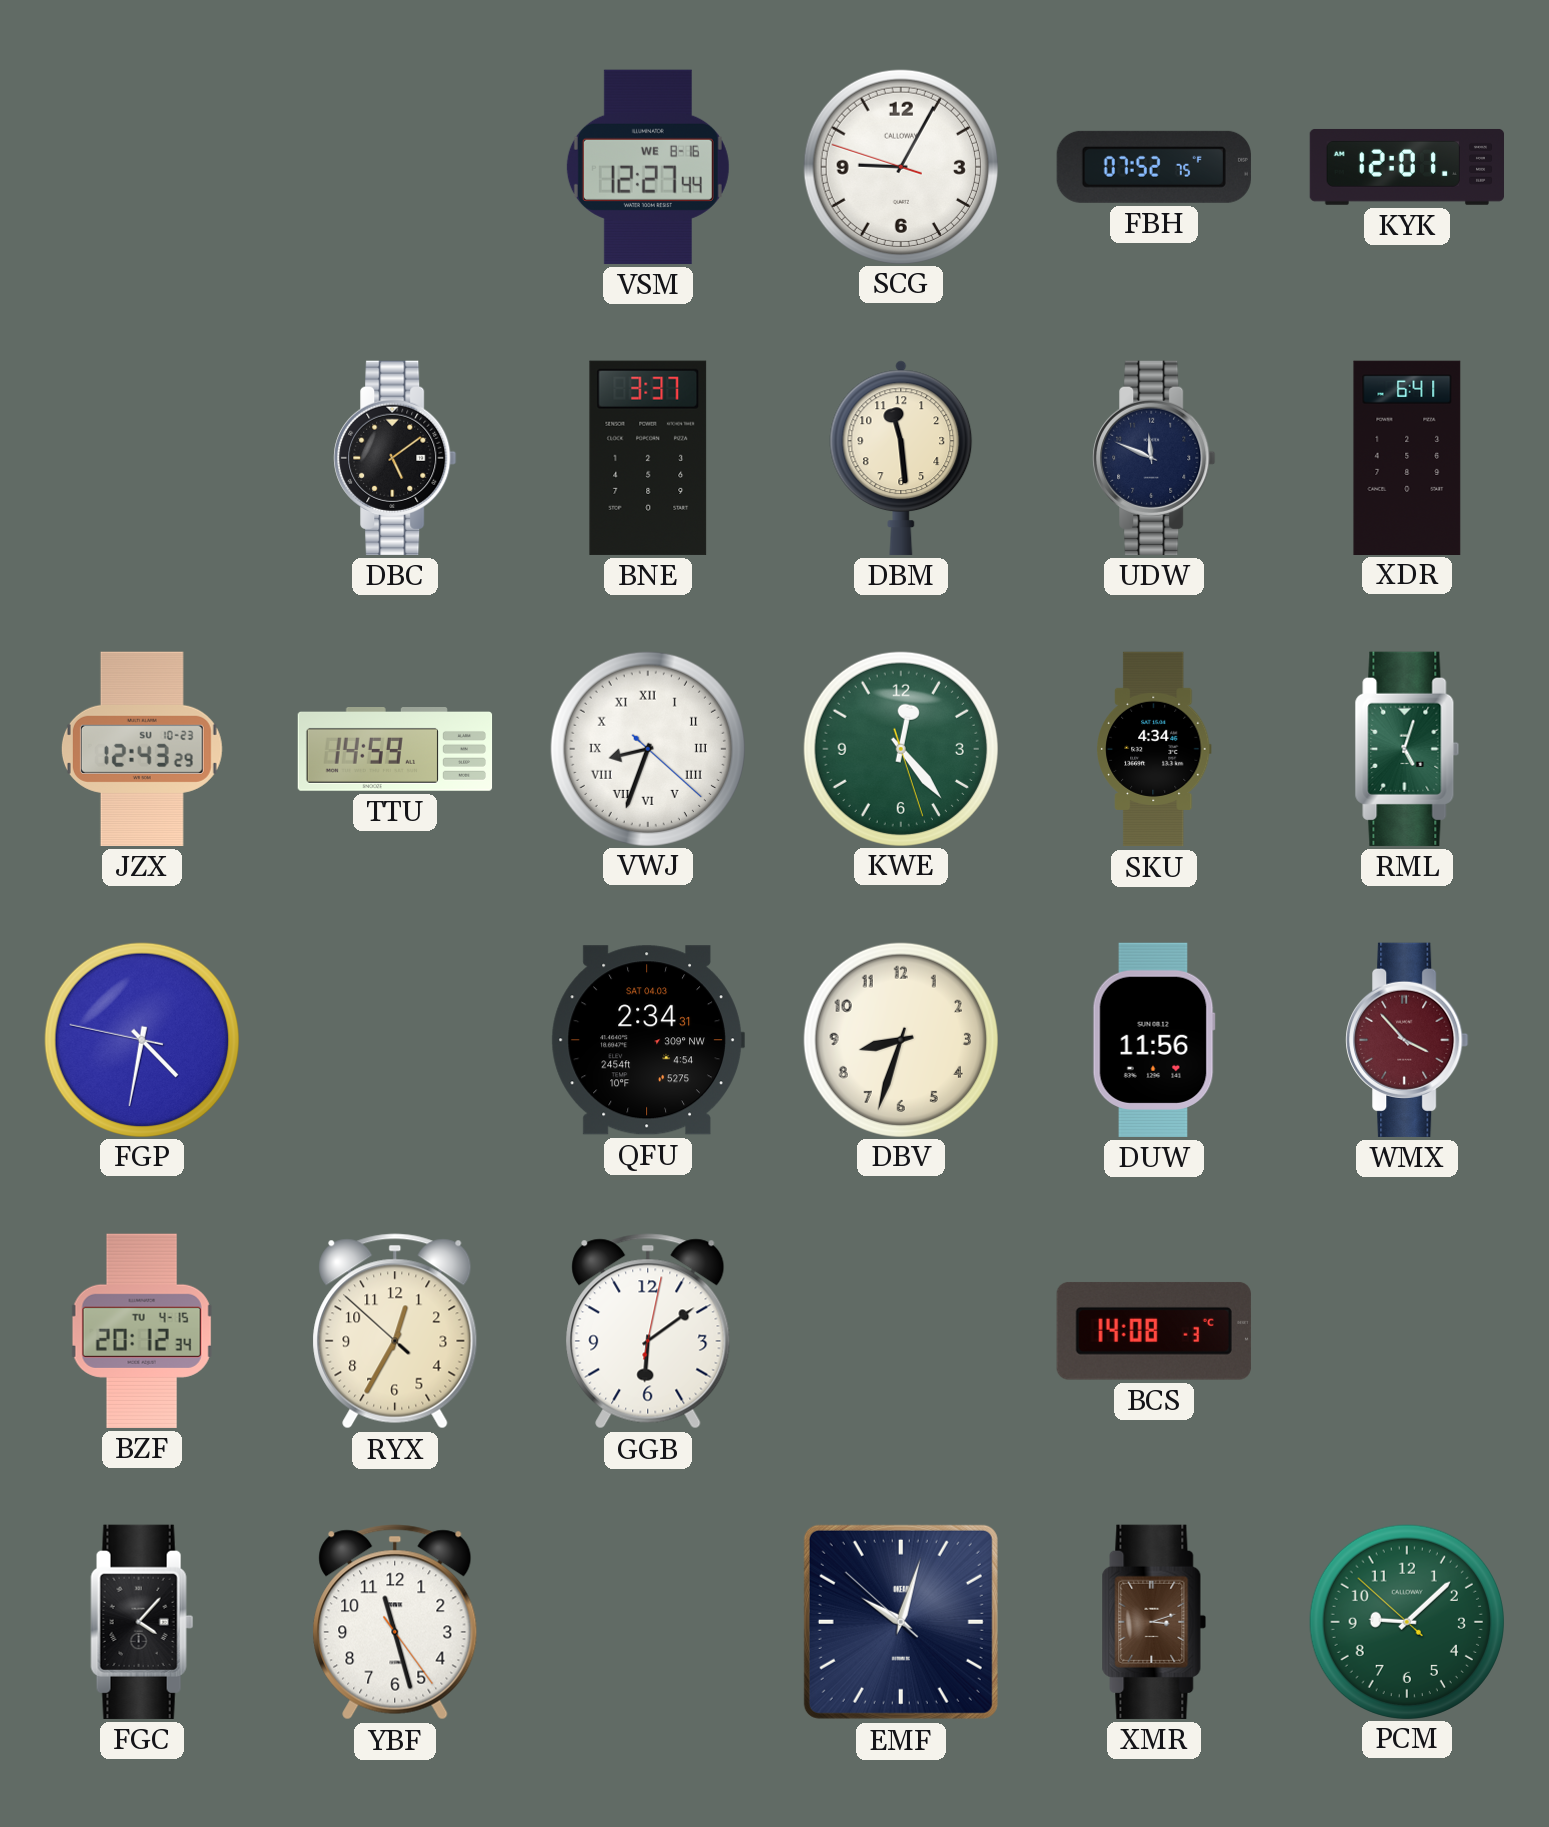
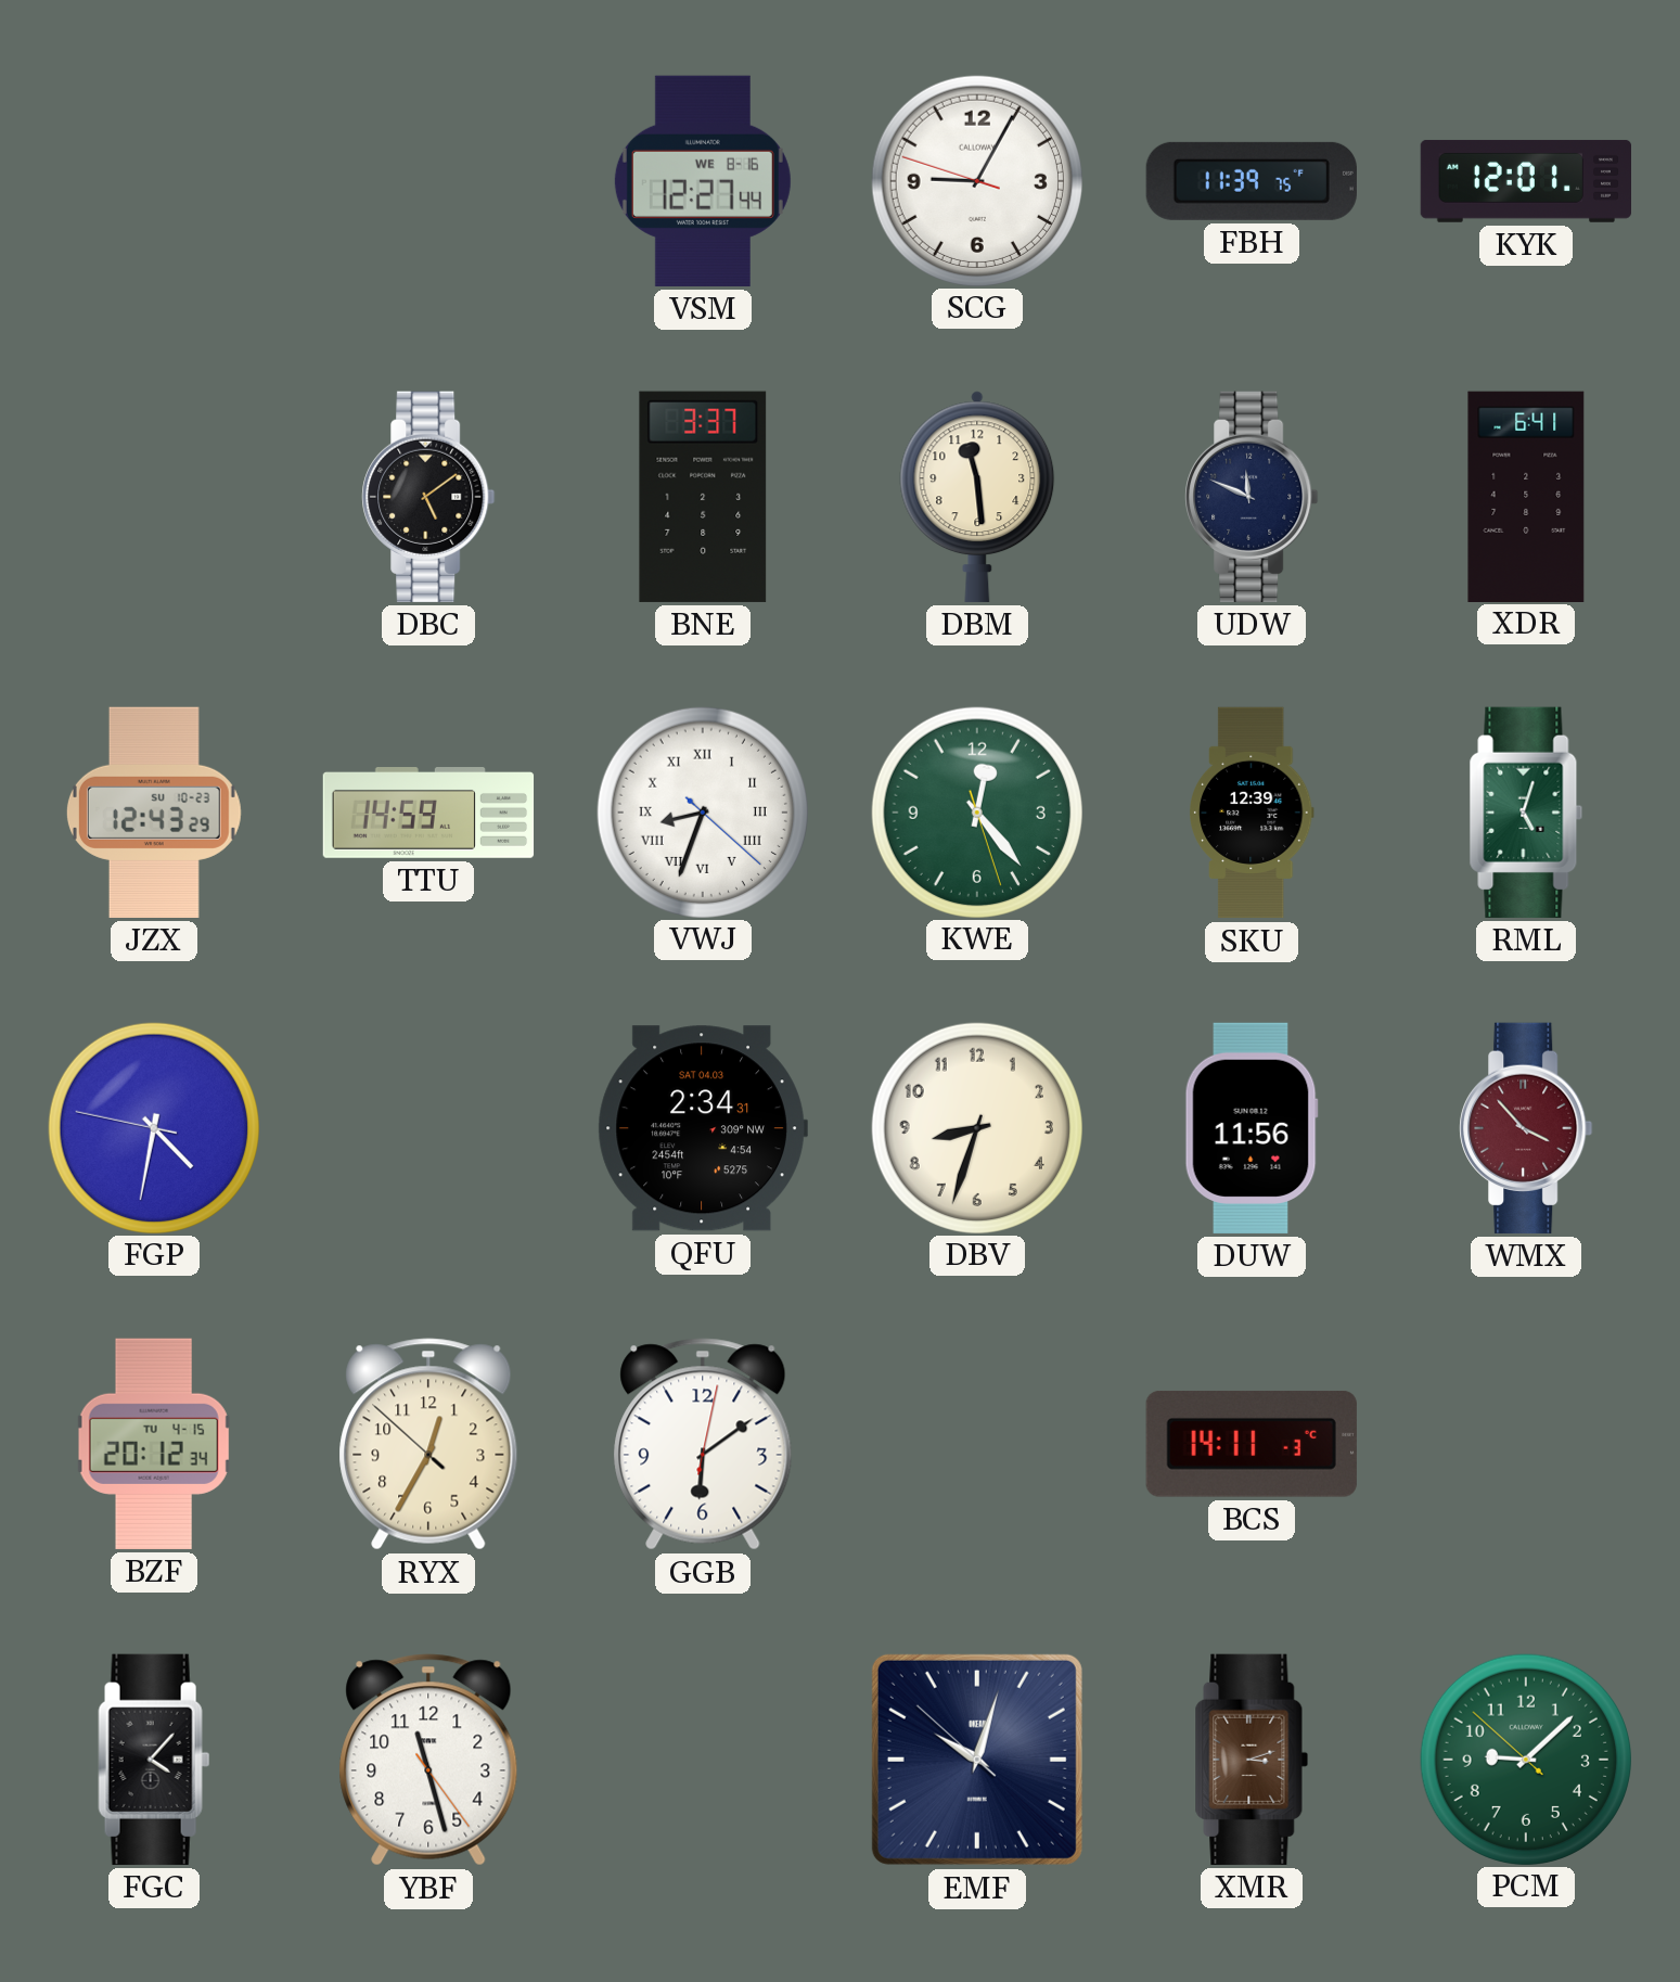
FBH: 07:52 -> 11:39
SKU: 4:34 -> 12:39
BCS: 14:08 -> 14:11
